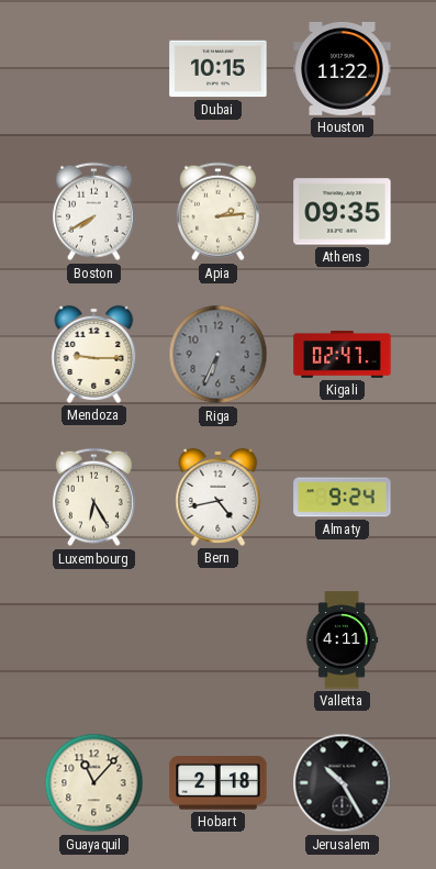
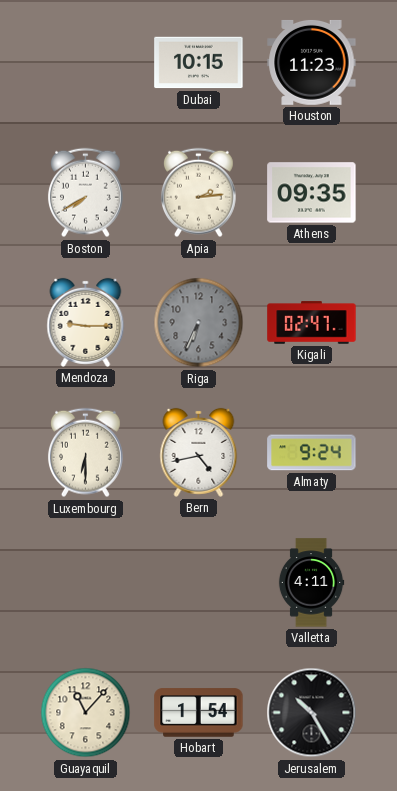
Houston: 11:22 -> 11:23
Luxembourg: 6:25 -> 6:30
Hobart: 2:18 -> 1:54
